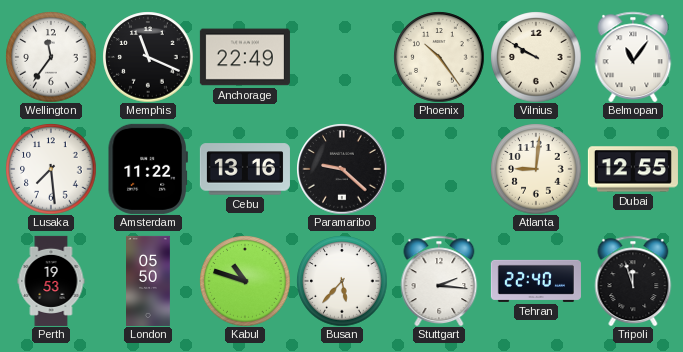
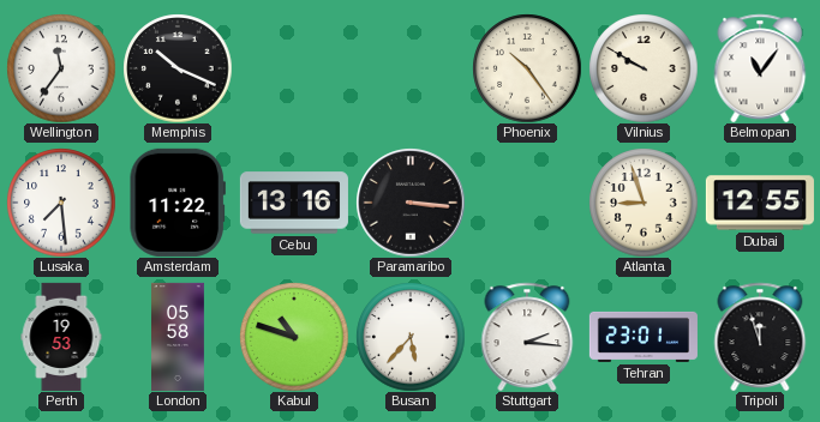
Memphis: 11:19 -> 10:19
Anchorage: 22:49 -> none
Paramaribo: 9:22 -> 3:16
Atlanta: 9:01 -> 8:57
London: 05:50 -> 05:58
Tehran: 22:40 -> 23:01
